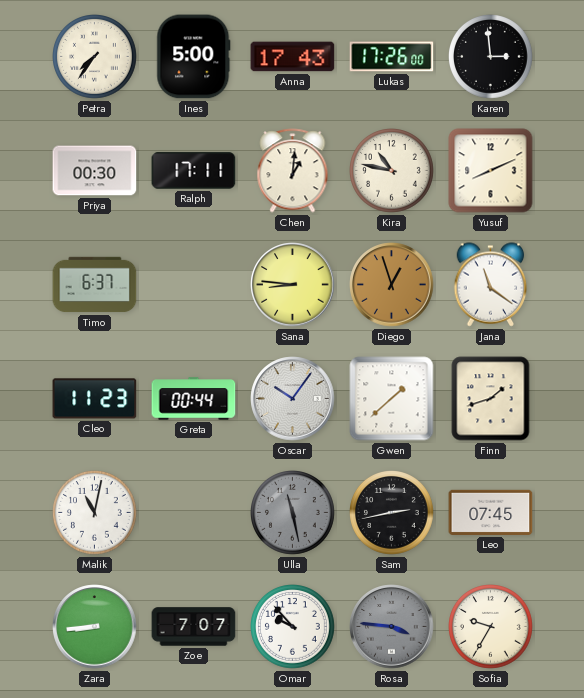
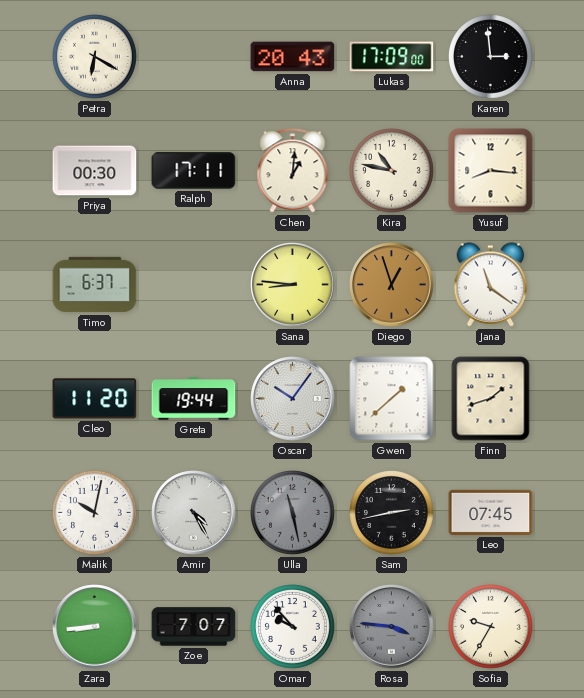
Petra: 7:36 -> 6:20
Ines: 5:00 -> none
Anna: 17:43 -> 20:43
Lukas: 17:26 -> 17:09
Yusuf: 8:11 -> 8:16
Cleo: 11:23 -> 11:20
Greta: 00:44 -> 19:44
Malik: 11:02 -> 10:02
Amir: none -> 4:25
